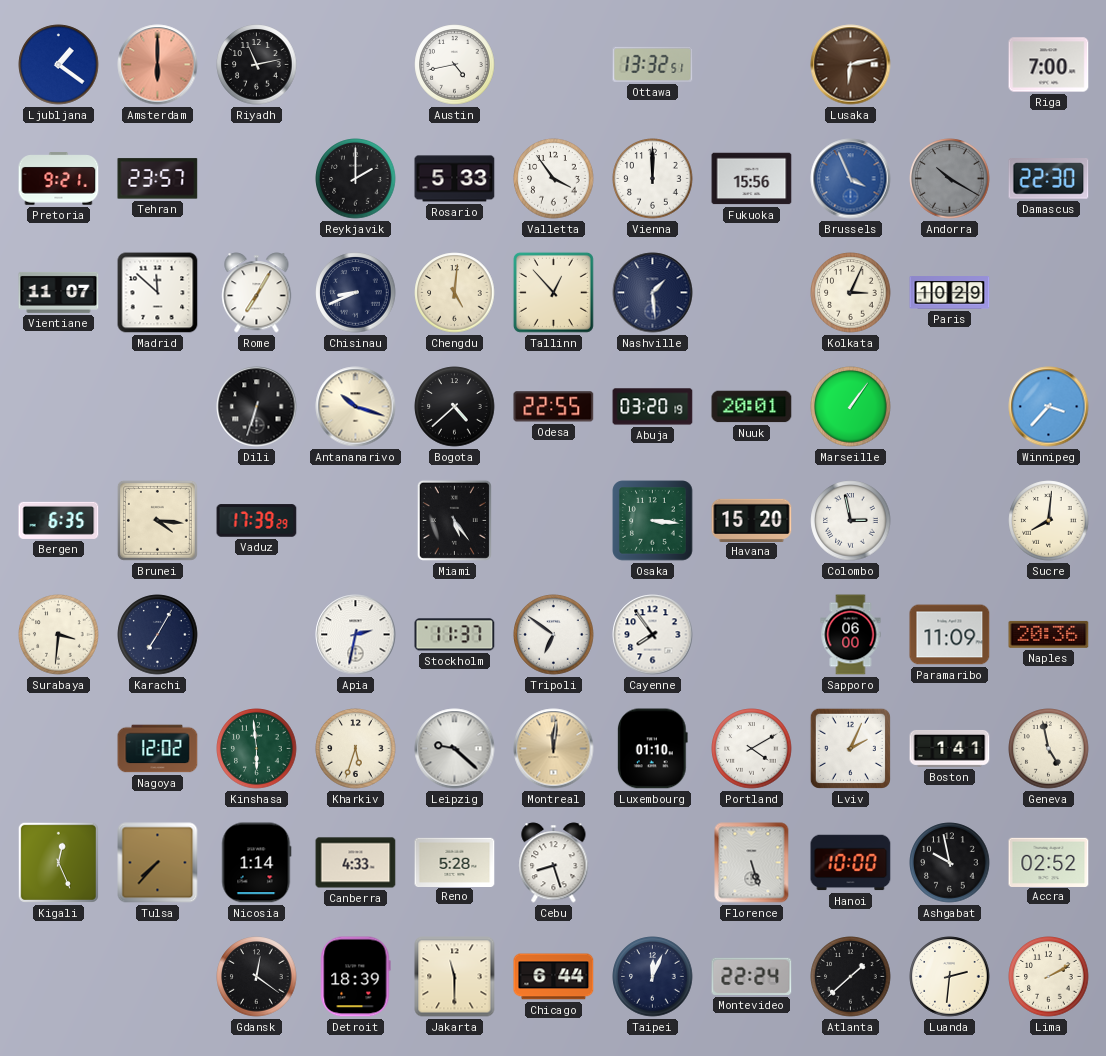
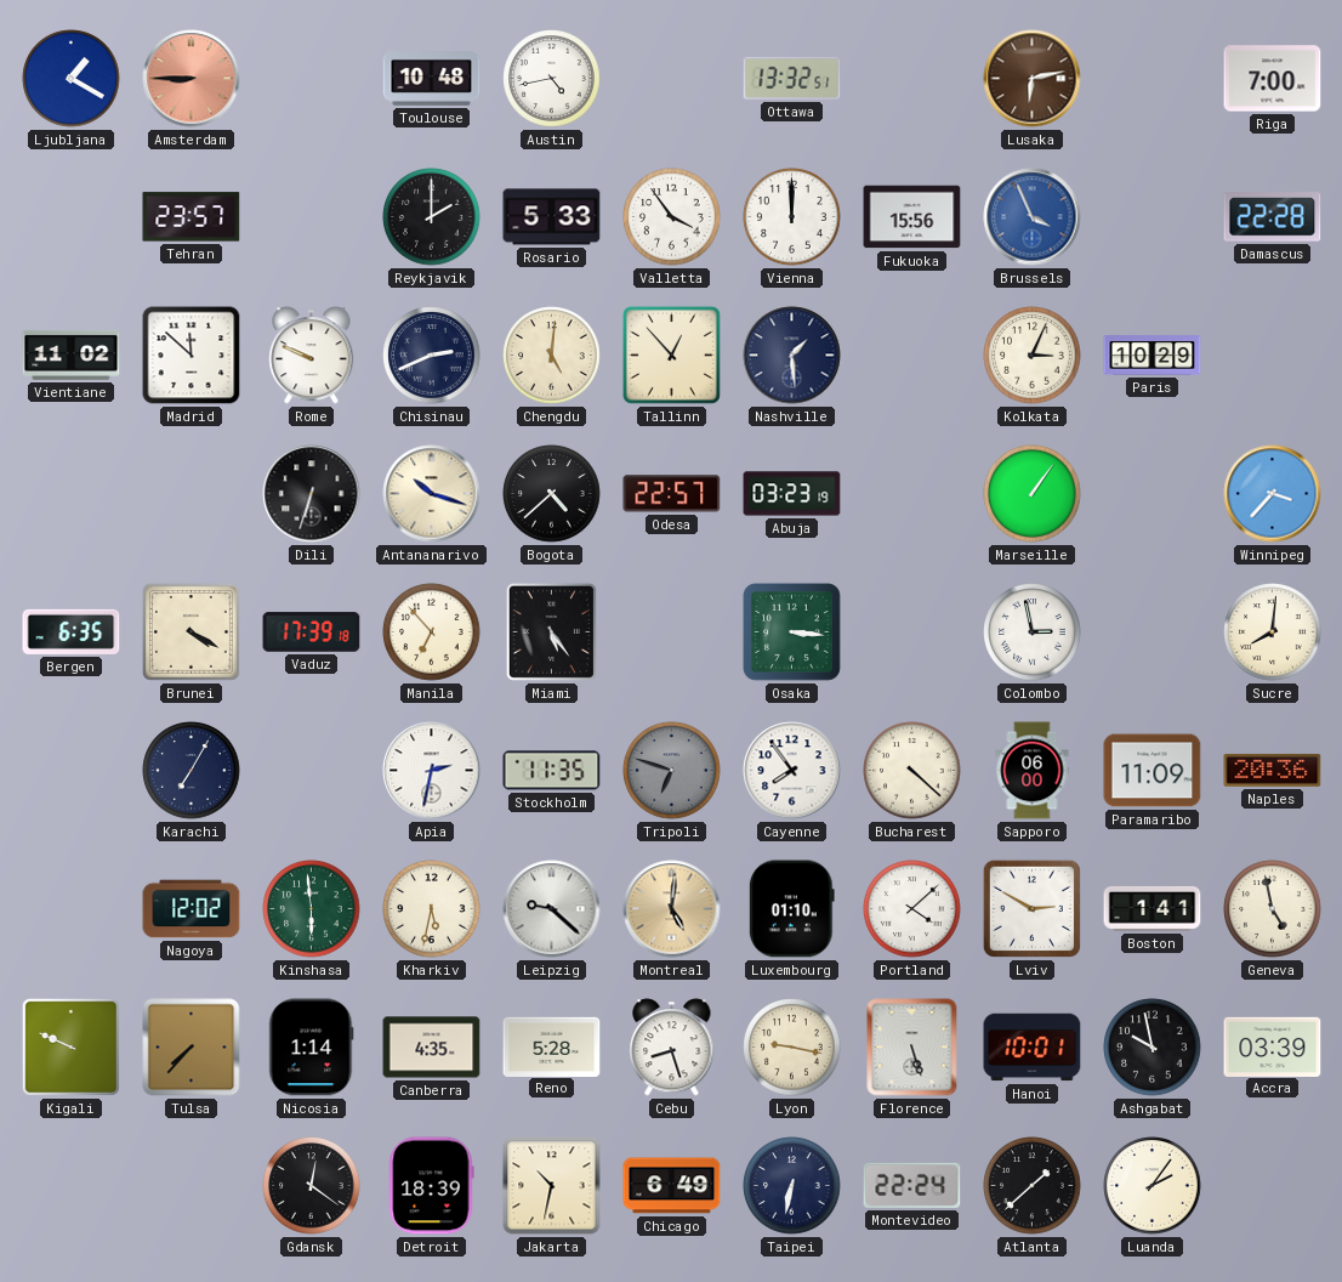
Ljubljana: 1:21 -> 1:20
Amsterdam: 6:00 -> 8:45
Riyadh: 11:13 -> none
Toulouse: none -> 10:48
Pretoria: 9:21 -> none
Andorra: 10:20 -> none
Damascus: 22:30 -> 22:28
Vientiane: 11:07 -> 11:02
Rome: 7:05 -> 9:49
Chisinau: 8:41 -> 2:41
Odesa: 22:55 -> 22:57
Abuja: 03:20 -> 03:23
Nuuk: 20:01 -> none
Brunei: 4:16 -> 4:20
Vaduz: 17:39:29 -> 17:39:18
Manila: none -> 6:53
Havana: 15:20 -> none
Surabaya: 3:31 -> none
Stockholm: 11:37 -> 11:35
Tripoli: 6:51 -> 6:48
Tripoli dial: white -> grey
Bucharest: none -> 4:22
Kharkiv: 5:33 -> 5:32
Montreal: 12:01 -> 5:01
Portland: 4:10 -> 4:08
Lviv: 2:04 -> 2:50
Kigali: 12:26 -> 9:49
Canberra: 4:33 -> 4:35
Lyon: none -> 9:17
Hanoi: 10:00 -> 10:01
Accra: 02:52 -> 03:39
Jakarta: 11:30 -> 10:32
Chicago: 6:44 -> 6:49
Taipei: 12:04 -> 6:32
Luanda: 2:31 -> 2:06
Lima: 2:10 -> none
